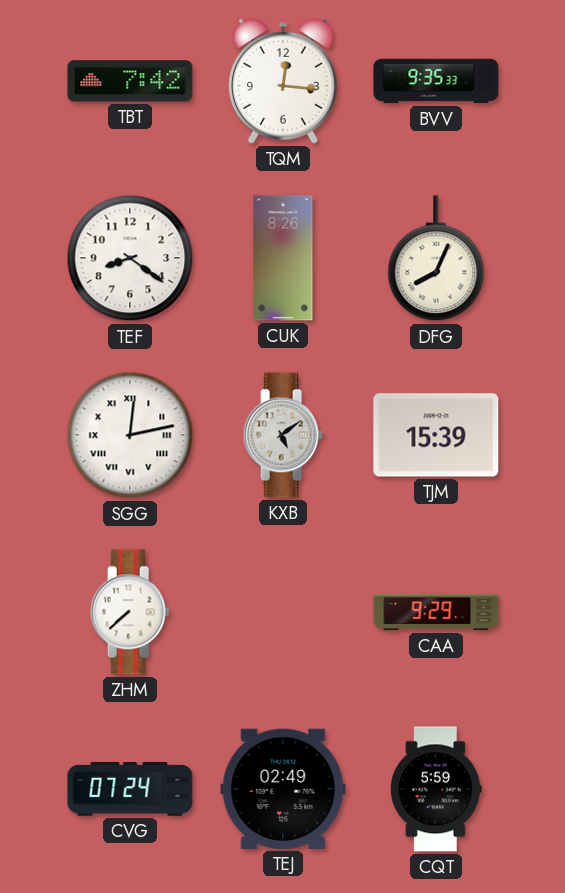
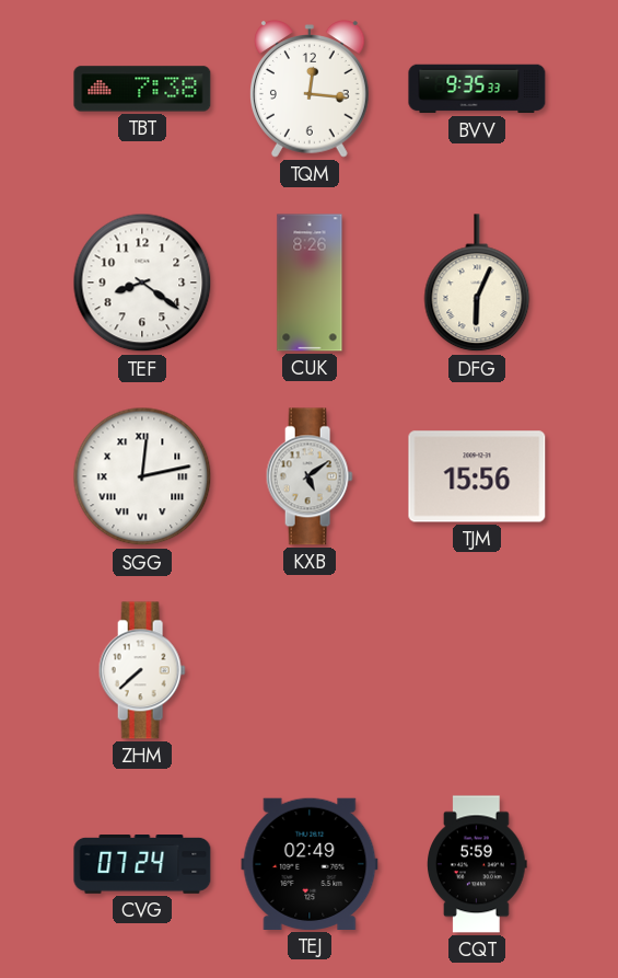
TBT: 7:42 -> 7:38
DFG: 8:04 -> 6:04
TJM: 15:39 -> 15:56
CAA: 9:29 -> none
